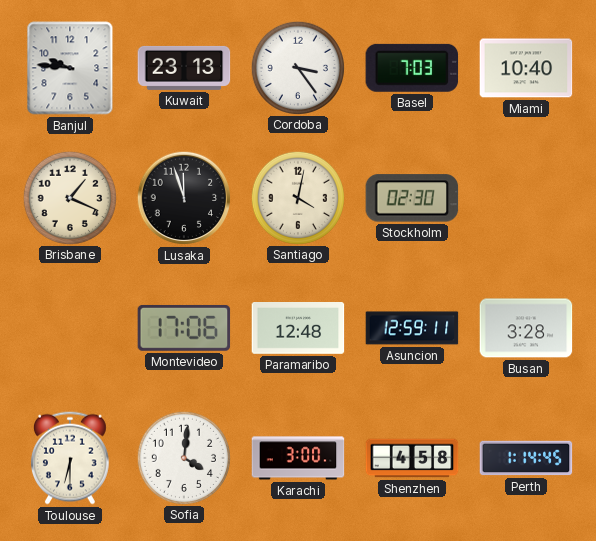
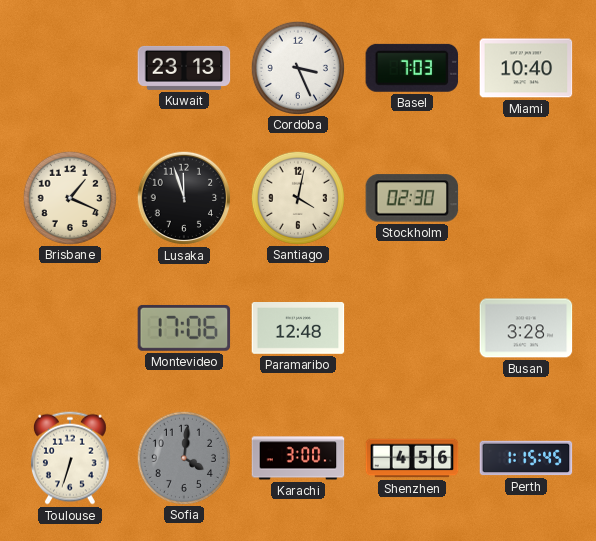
Banjul: 9:46 -> none
Cordoba: 3:24 -> 3:26
Asuncion: 12:59 -> none
Toulouse: 6:30 -> 6:33
Sofia dial: white -> grey
Shenzhen: 4:58 -> 4:56
Perth: 1:14 -> 1:15
